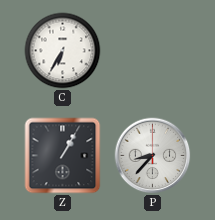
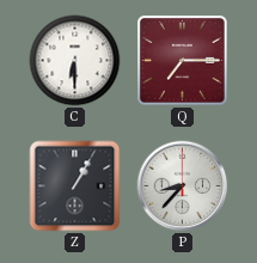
C: 6:35 -> 6:30
Q: none -> 7:15
